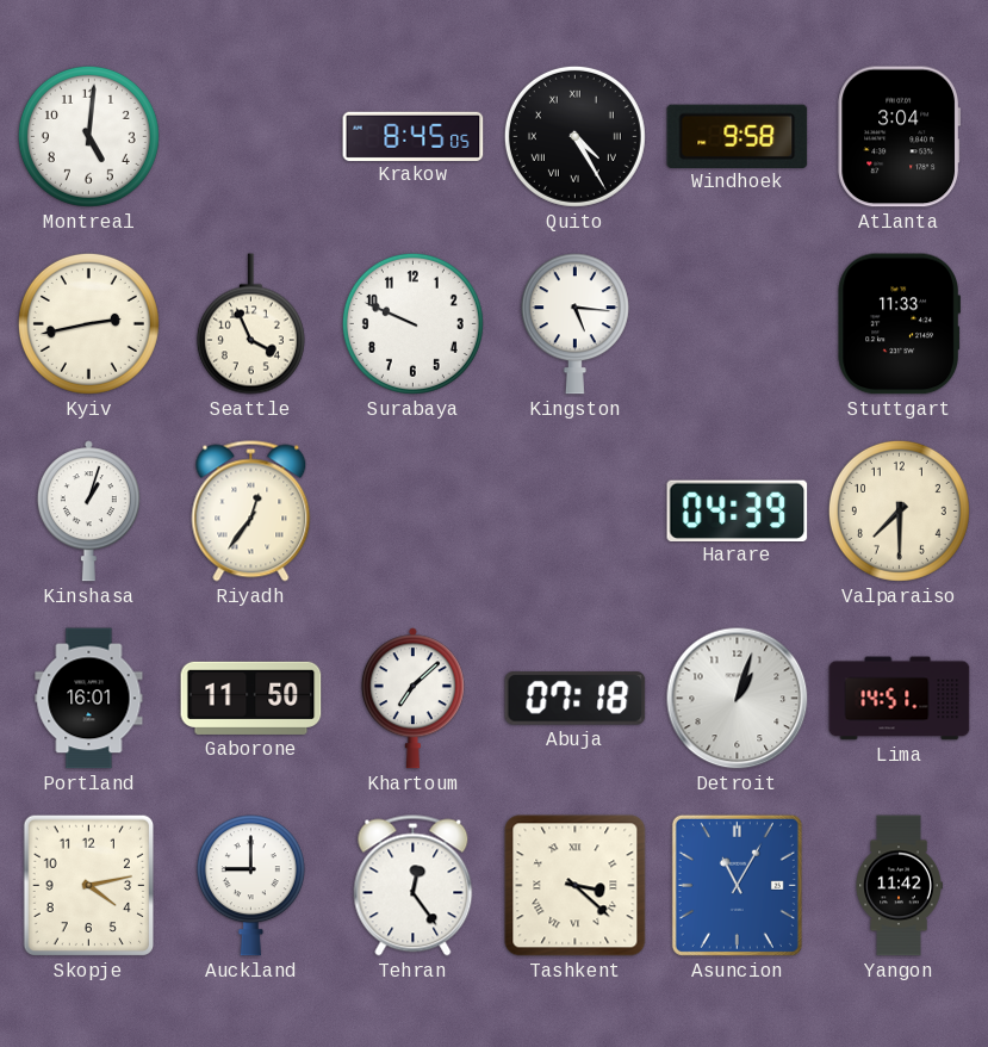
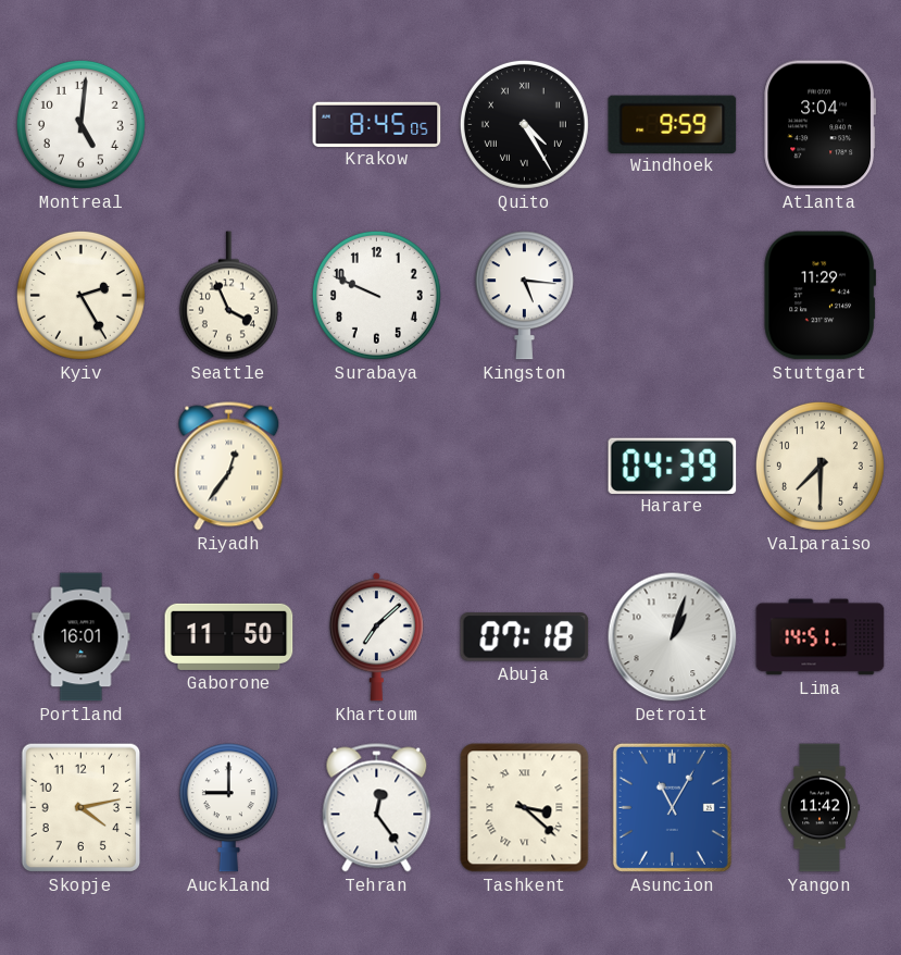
Windhoek: 9:58 -> 9:59
Kyiv: 2:43 -> 2:25
Stuttgart: 11:33 -> 11:29
Kinshasa: 1:03 -> none
